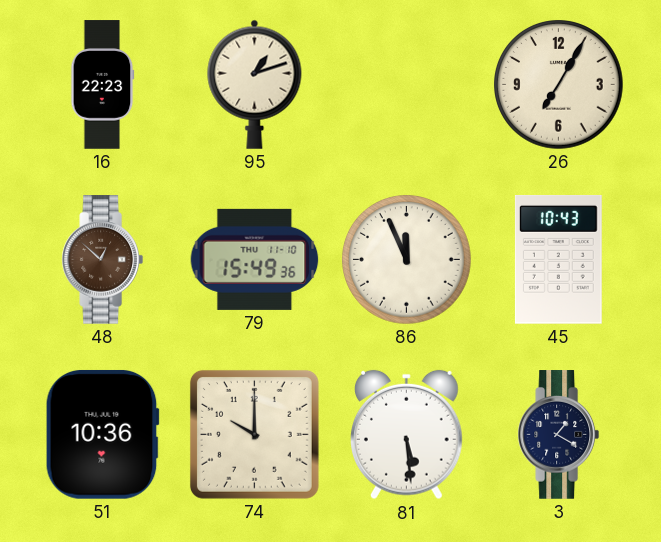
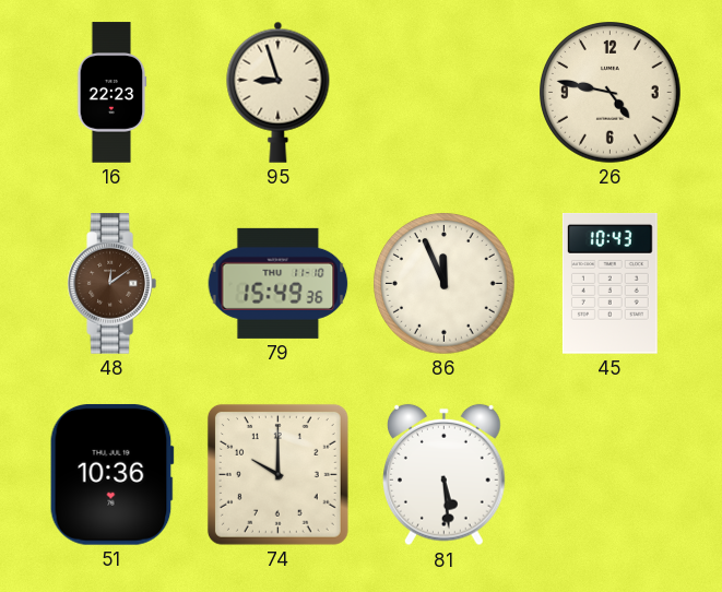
95: 1:12 -> 8:57
26: 7:05 -> 4:47
48: 12:52 -> 12:09
3: 1:20 -> none
